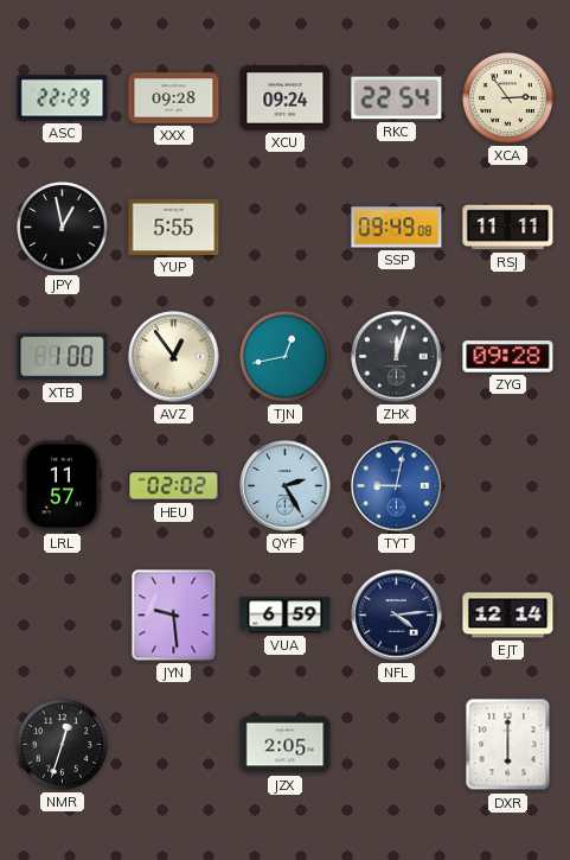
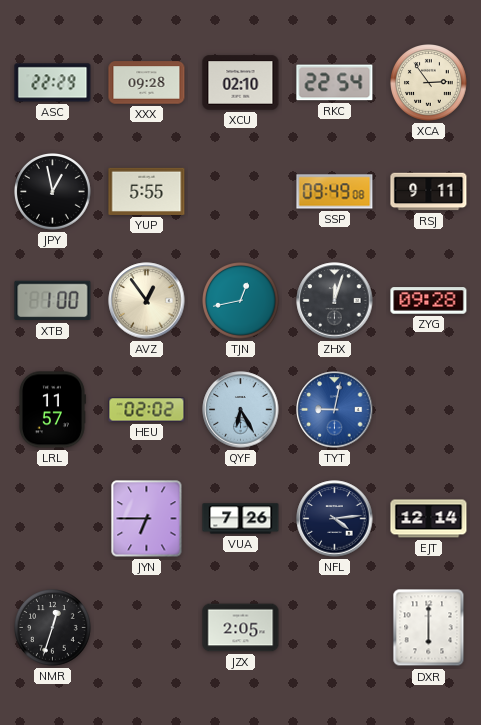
XCU: 09:24 -> 02:10
RSJ: 11:11 -> 9:11
QYF: 2:25 -> 6:25
JYN: 9:29 -> 6:45
VUA: 6:59 -> 7:26
